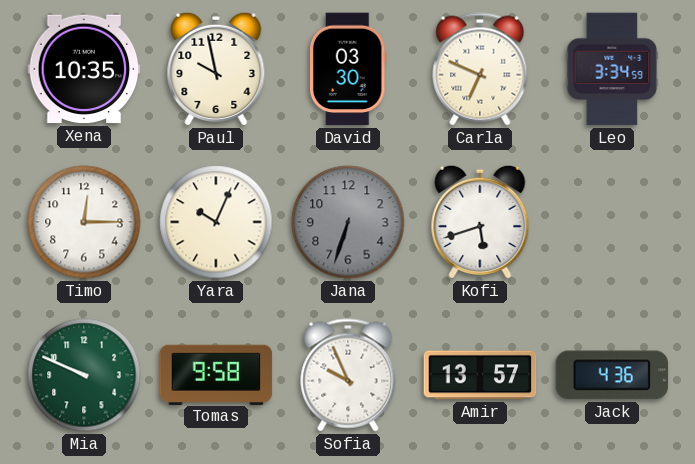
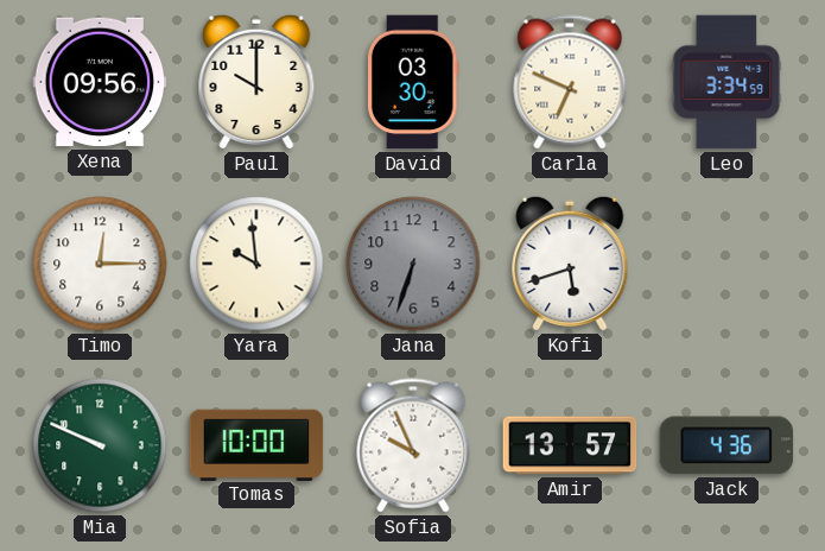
Xena: 10:35 -> 09:56
Paul: 9:58 -> 10:00
Yara: 10:04 -> 9:59
Tomas: 9:58 -> 10:00
